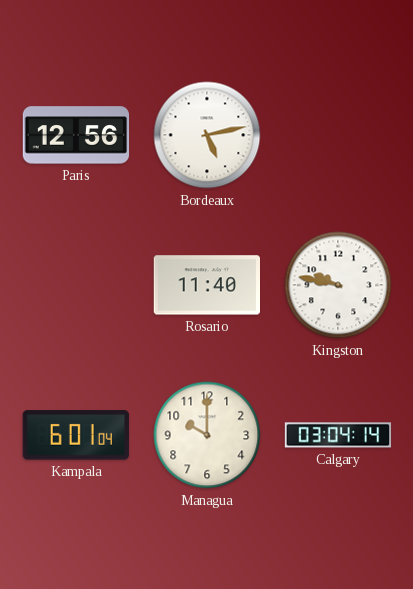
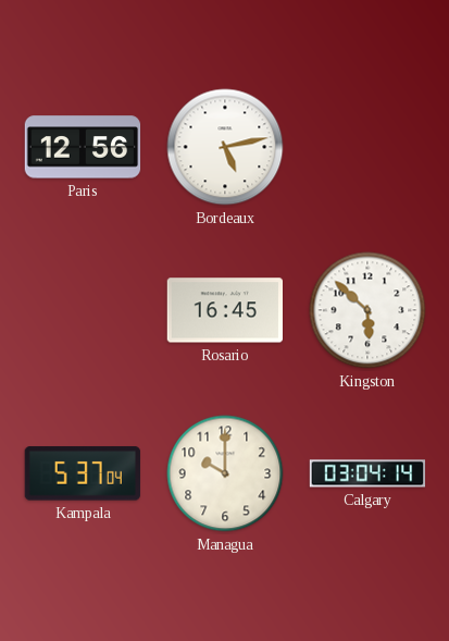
Rosario: 11:40 -> 16:45
Kingston: 9:47 -> 5:52
Kampala: 6:01 -> 5:37
